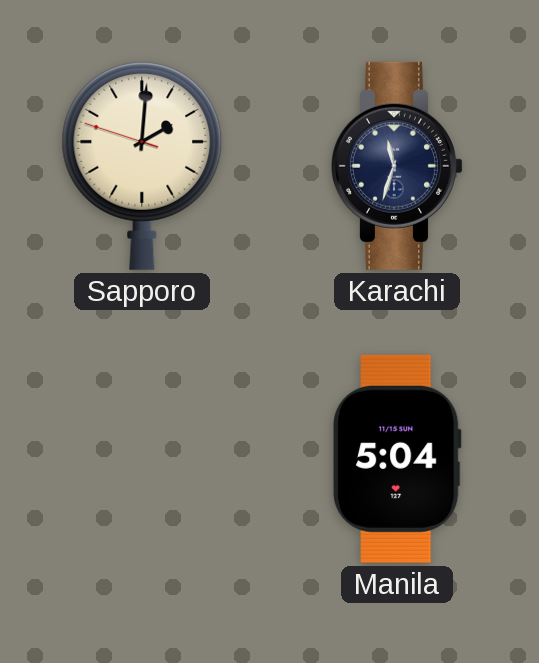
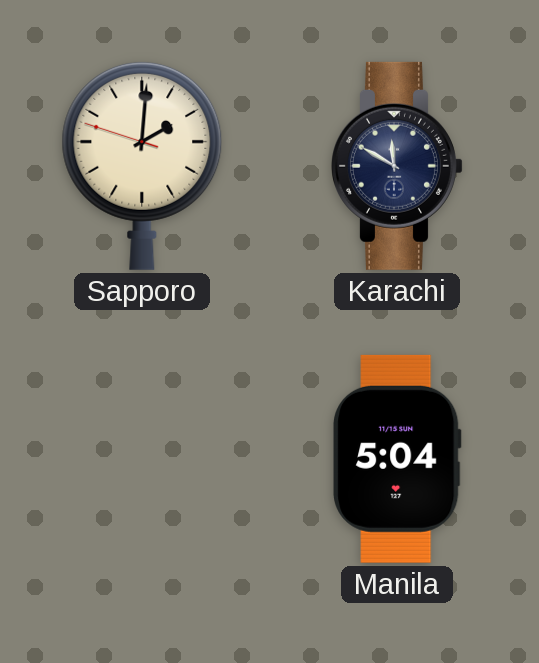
Karachi: 11:33 -> 11:50
